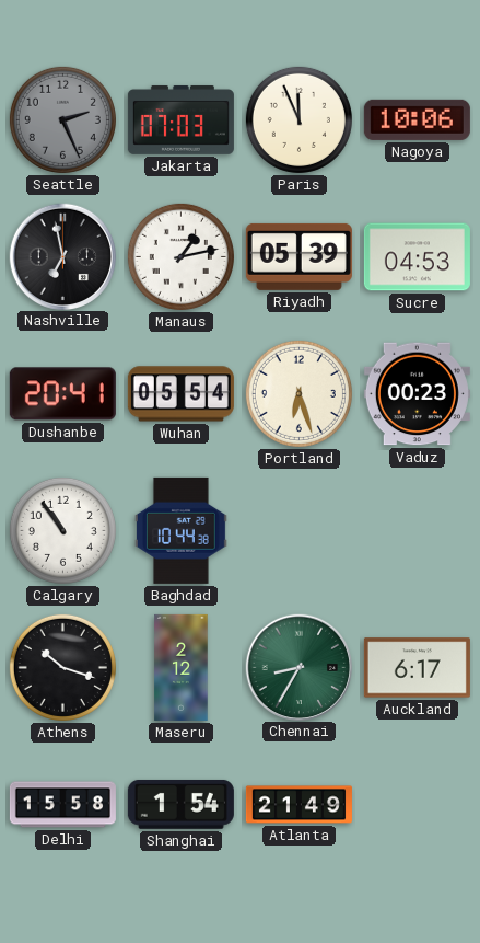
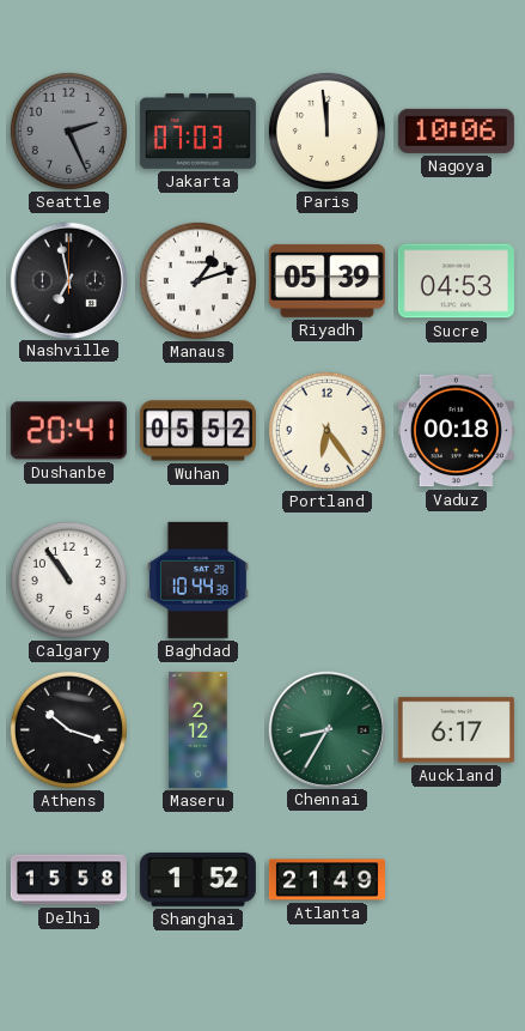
Paris: 11:56 -> 11:59
Manaus: 1:13 -> 1:12
Wuhan: 05:54 -> 05:52
Portland: 6:27 -> 6:24
Vaduz: 00:23 -> 00:18
Shanghai: 1:54 -> 1:52
